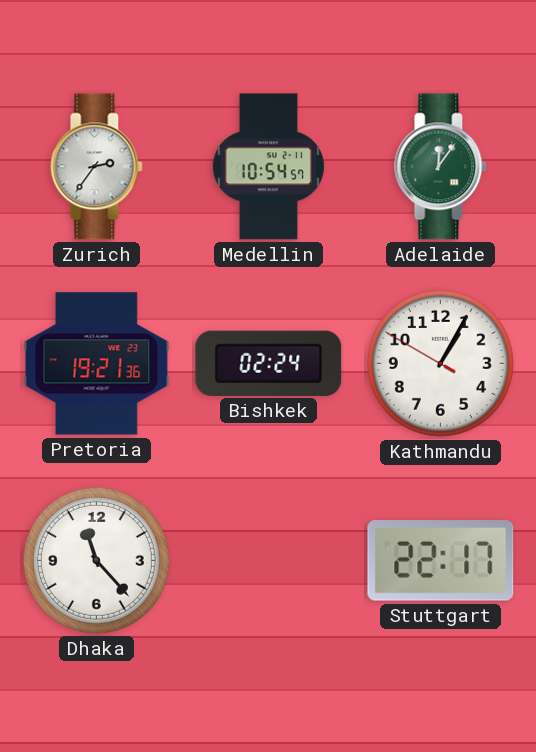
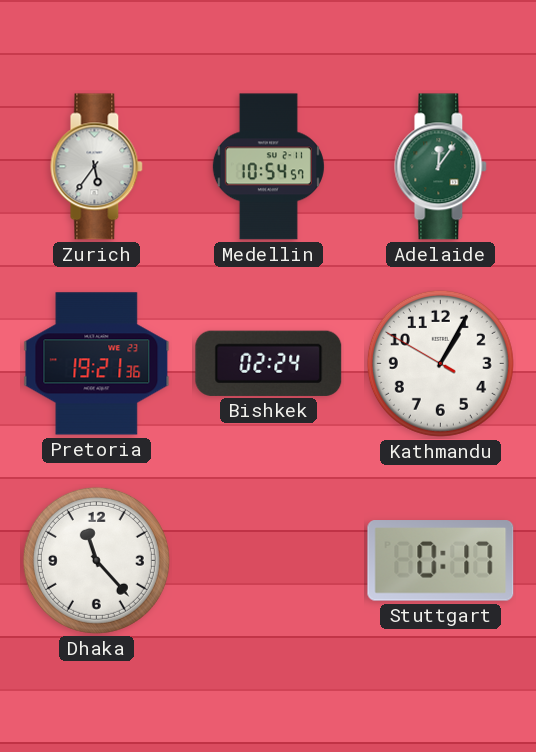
Zurich: 2:36 -> 5:36
Stuttgart: 22:17 -> 0:17
